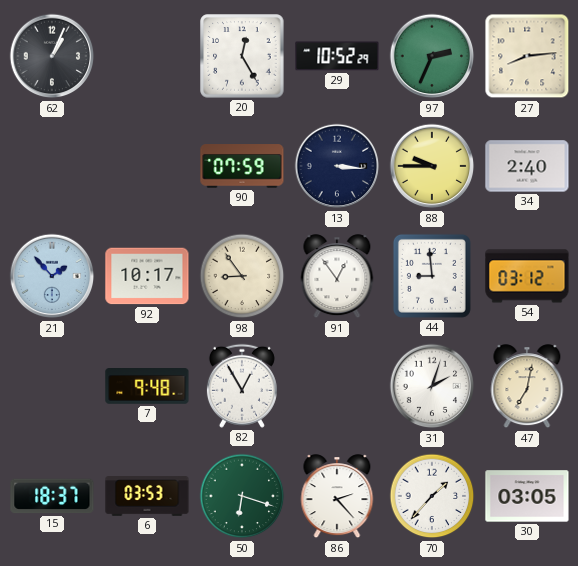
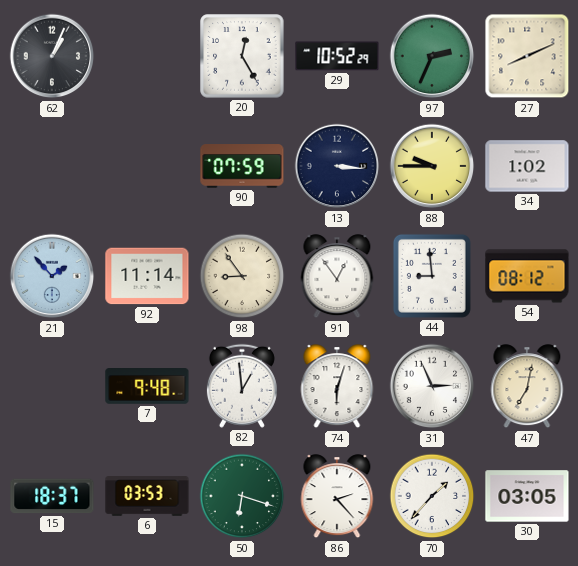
27: 8:14 -> 8:11
34: 2:40 -> 1:02
92: 10:17 -> 11:14
54: 03:12 -> 08:12
82: 12:55 -> 12:59
74: none -> 6:03
31: 2:03 -> 2:56
